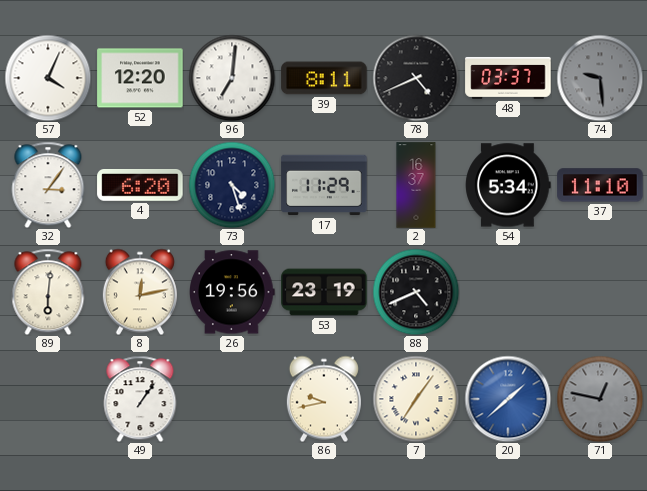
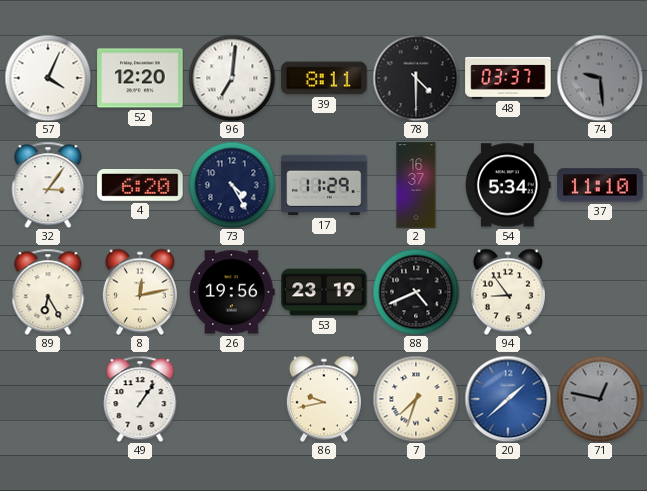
78: 4:41 -> 4:30
73: 4:27 -> 4:25
89: 6:01 -> 6:25
94: none -> 8:54
7: 7:06 -> 7:33
